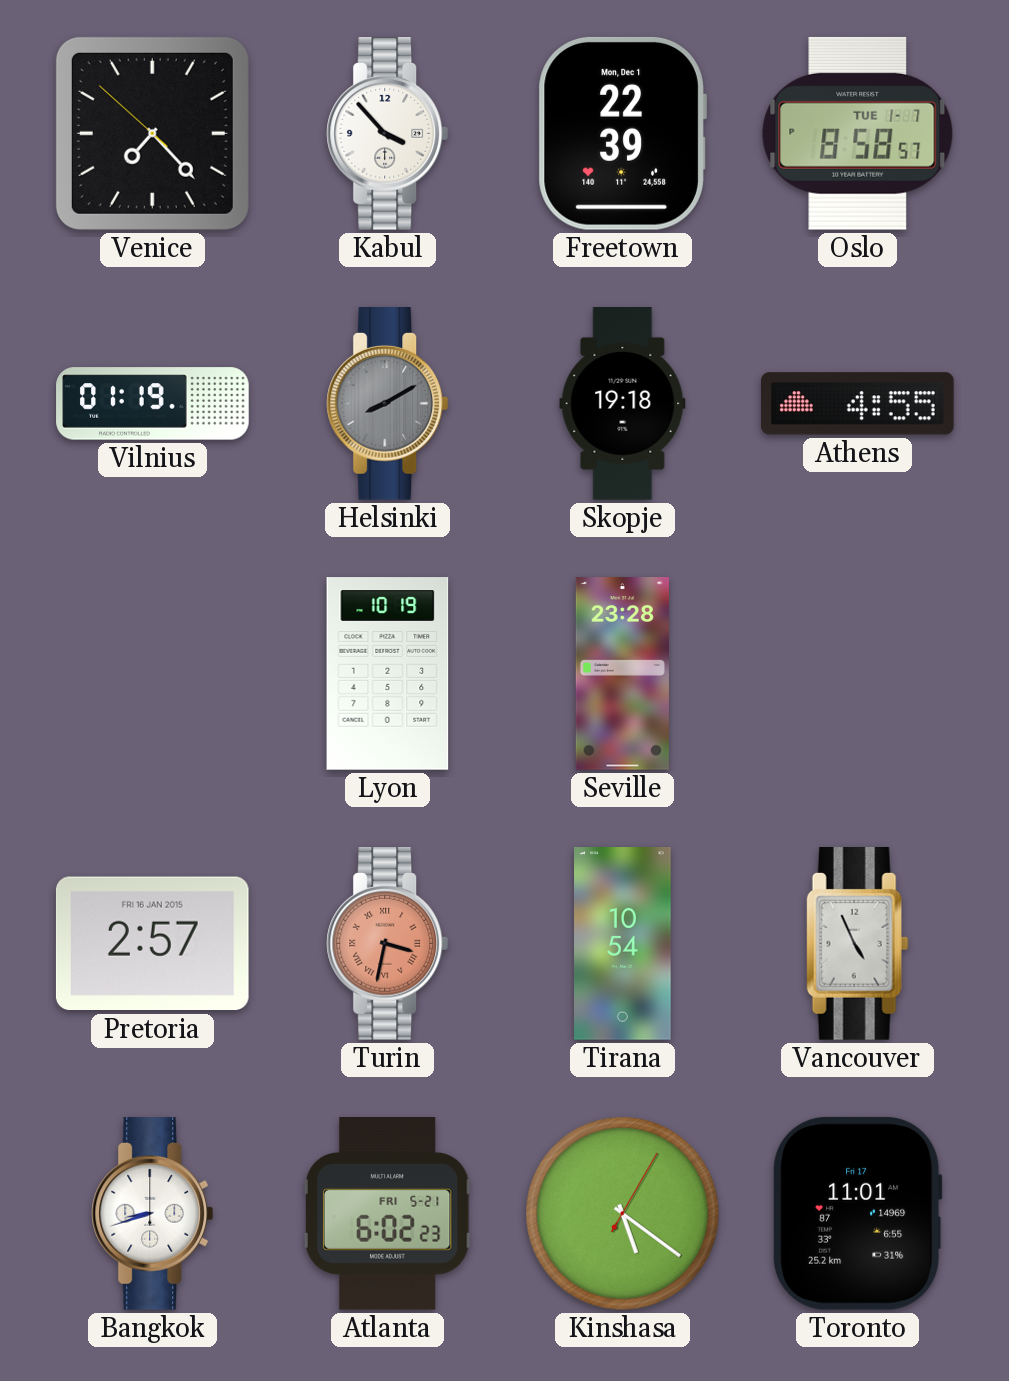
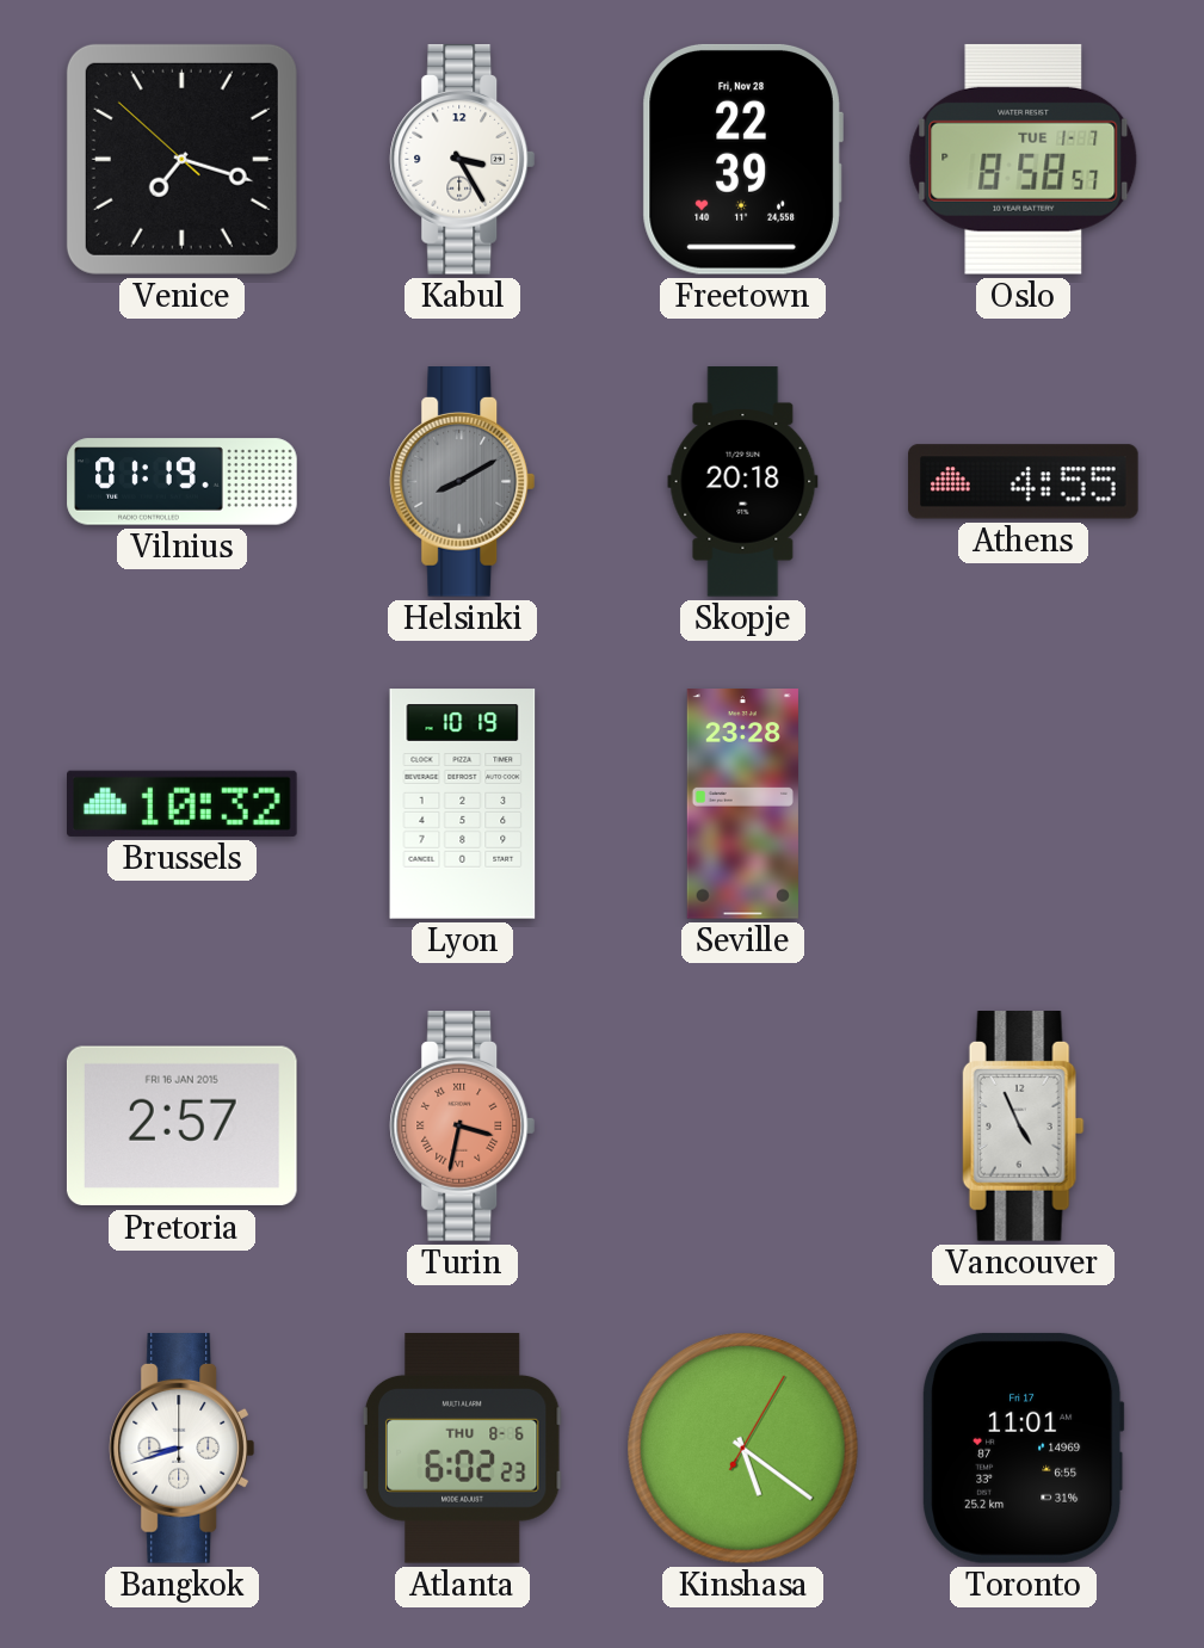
Venice: 7:22 -> 7:17
Kabul: 3:53 -> 3:25
Freetown date: Mon, Dec 1 -> Fri, Nov 28
Skopje: 19:18 -> 20:18
Brussels: none -> 10:32
Tirana: 10:54 -> none
Atlanta date: FRI 5-21 -> THU 8-6
